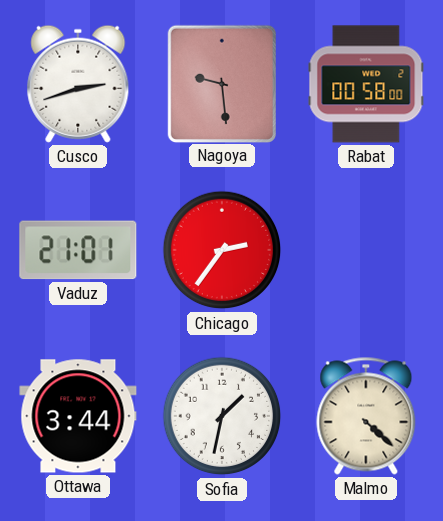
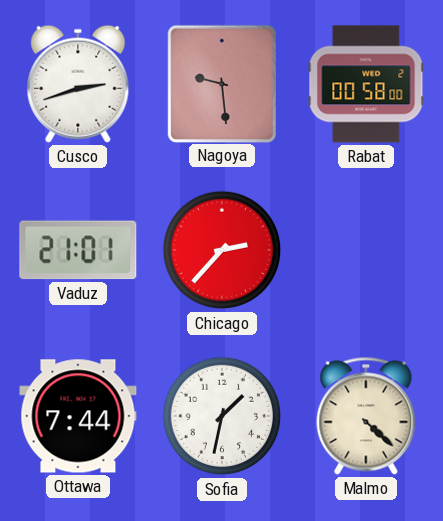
Chicago: 2:36 -> 2:37
Ottawa: 3:44 -> 7:44
